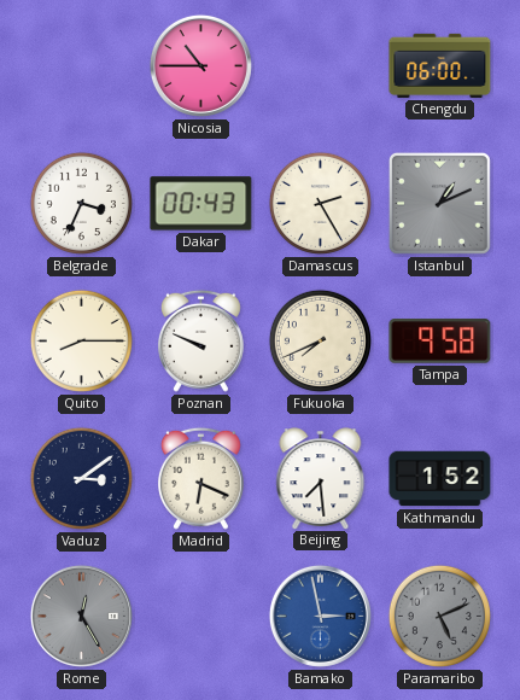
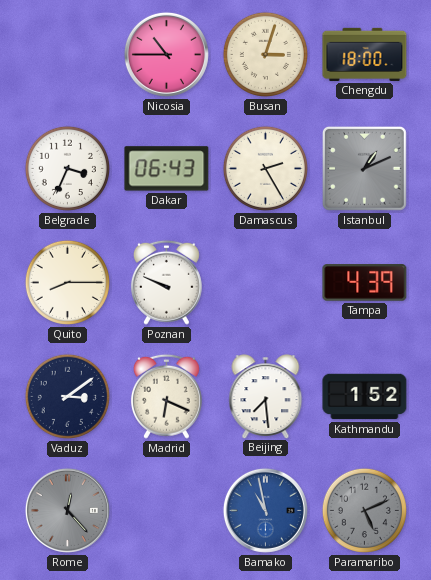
Busan: none -> 3:03
Chengdu: 06:00 -> 18:00
Dakar: 00:43 -> 06:43
Fukuoka: 7:41 -> none
Tampa: 9:58 -> 4:39
Rome: 12:25 -> 12:23
Bamako: 2:58 -> 10:58
